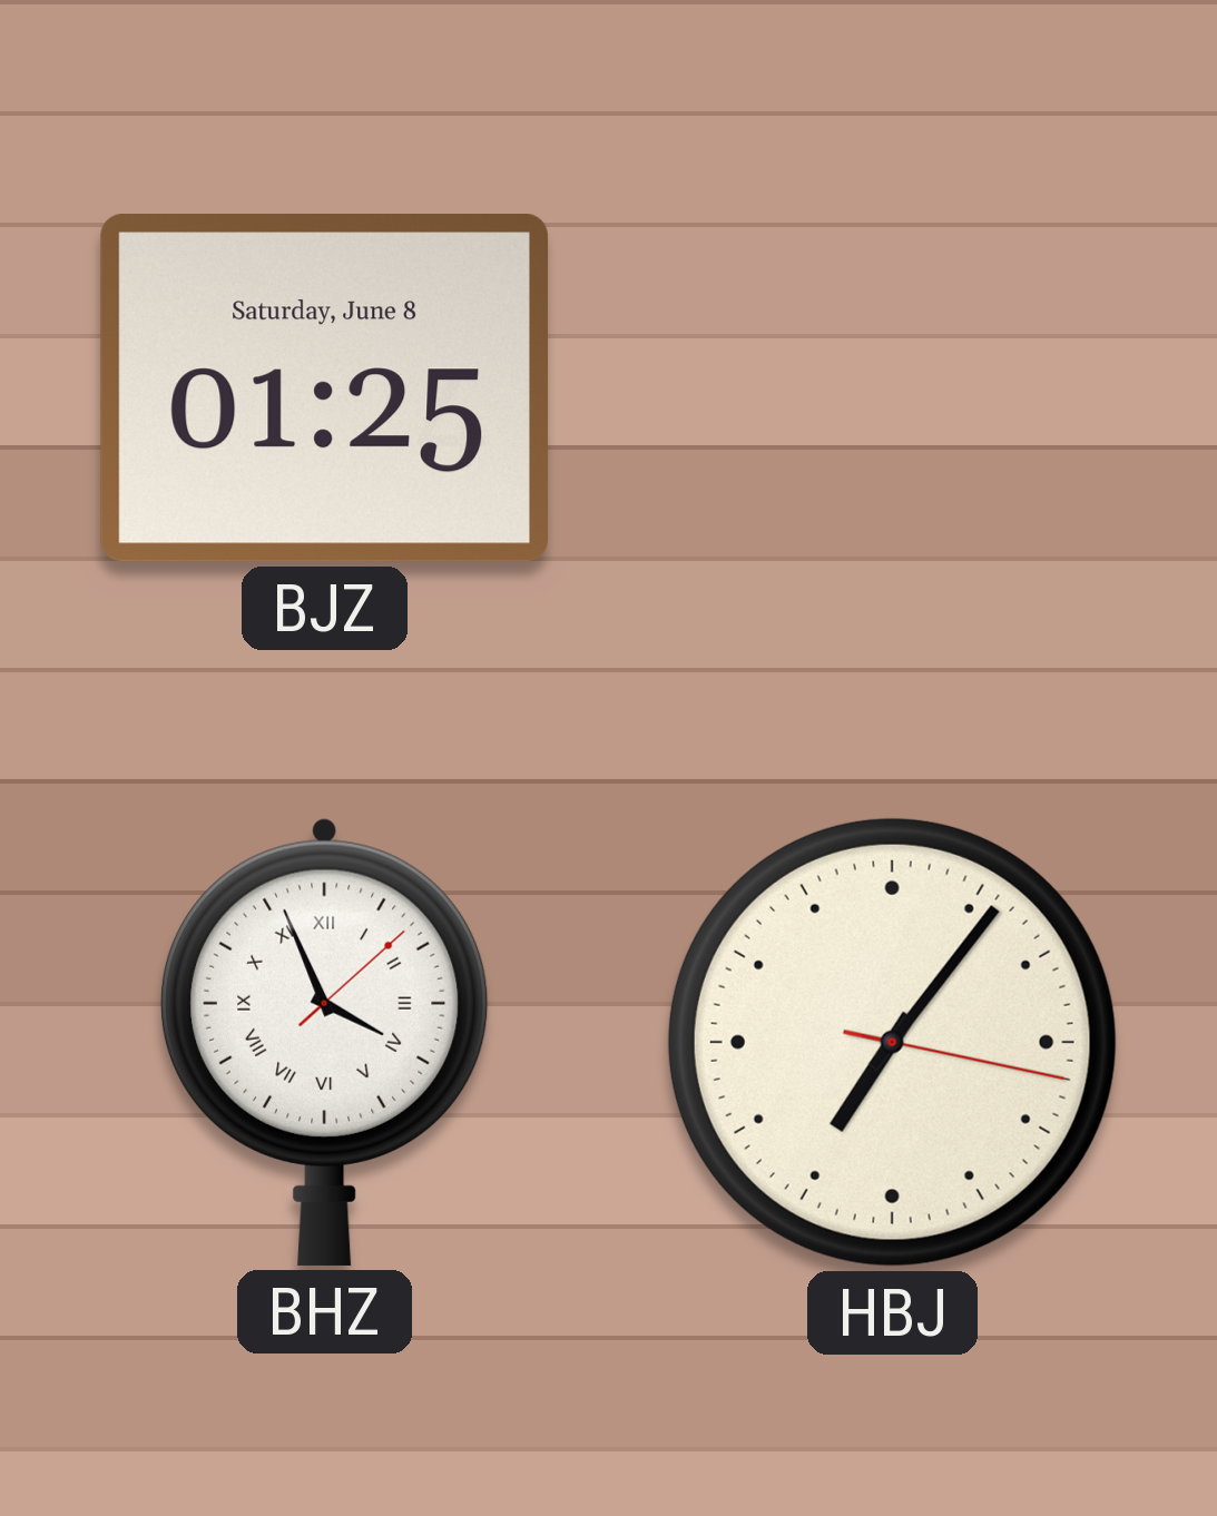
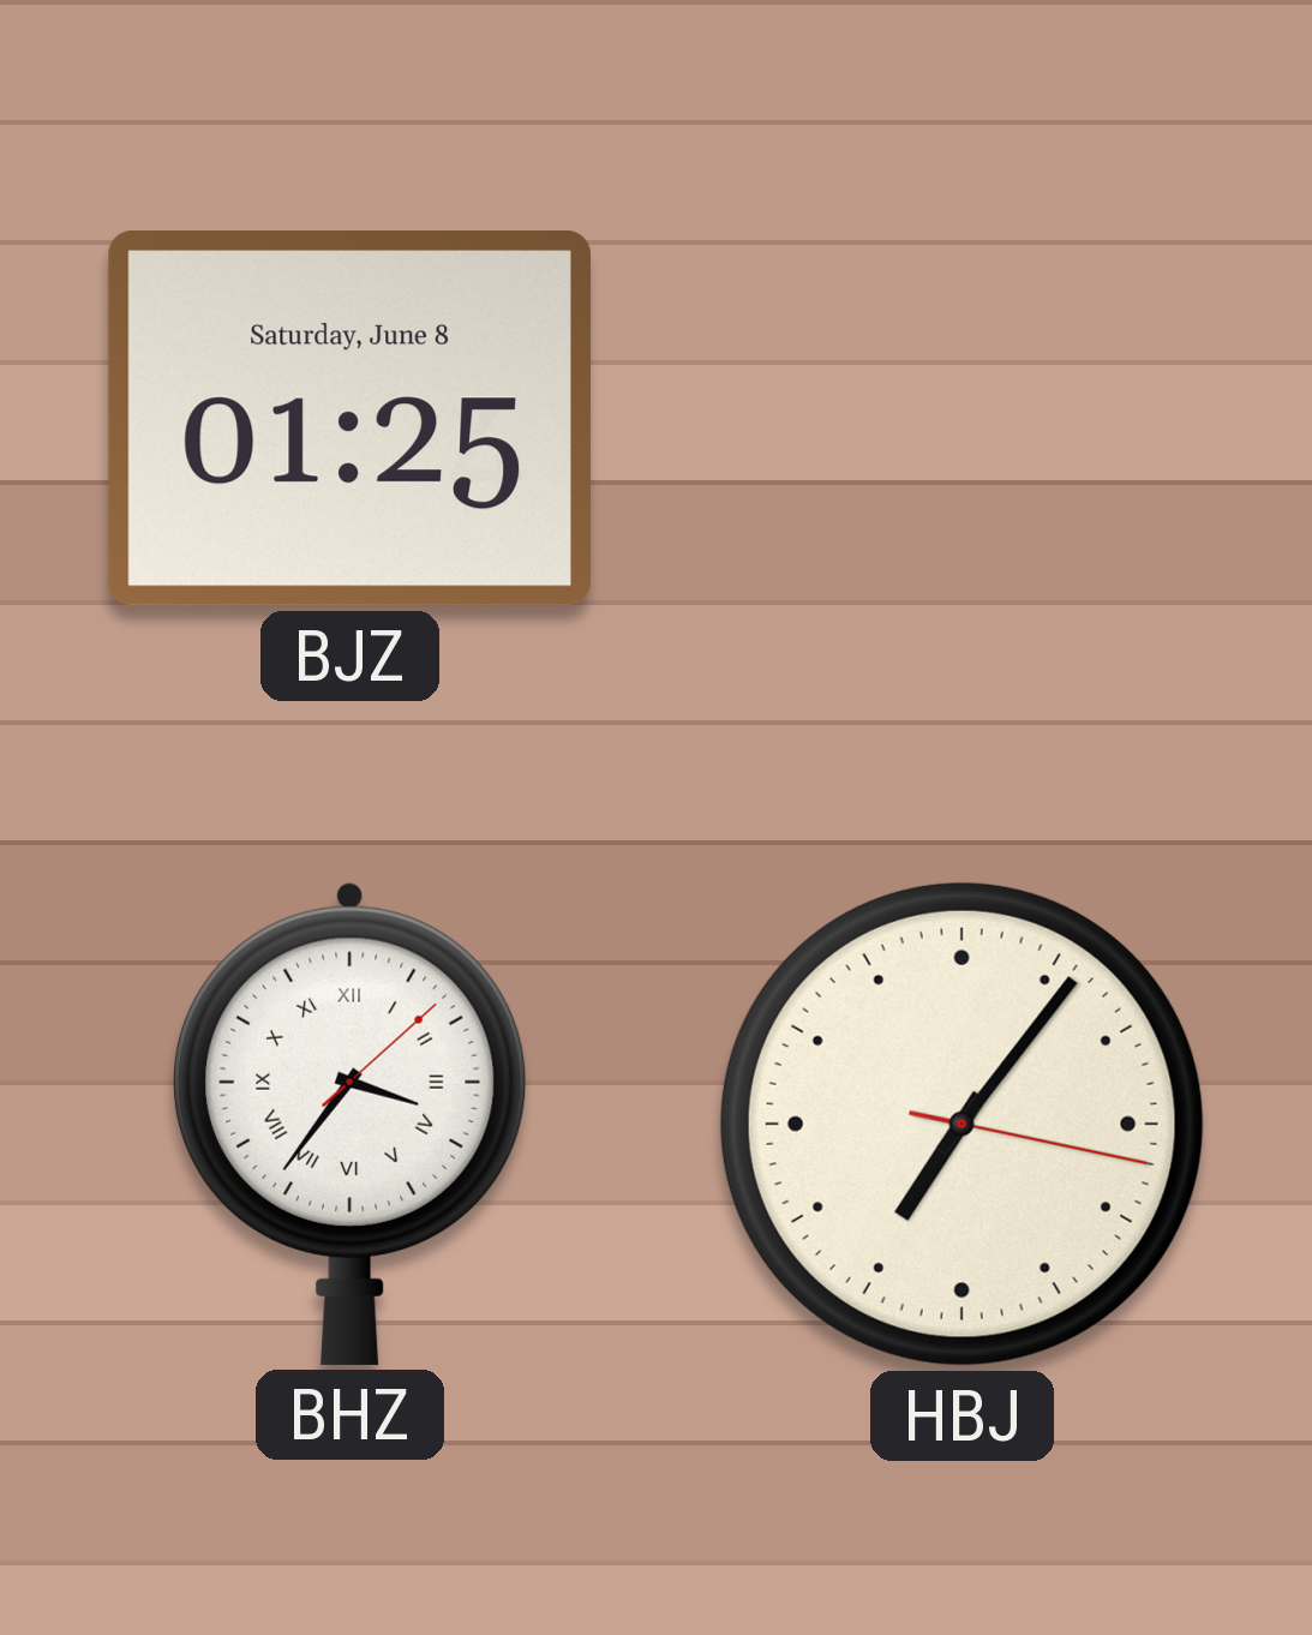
BHZ: 3:56 -> 3:36
